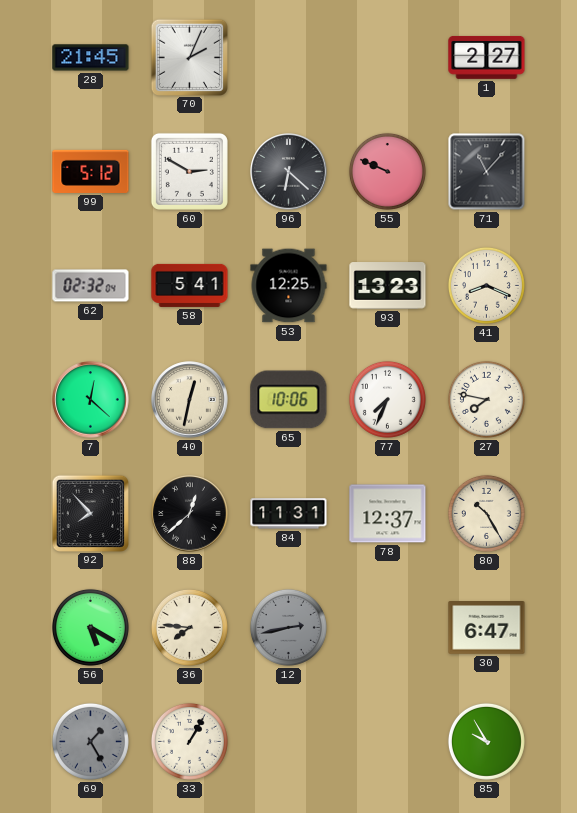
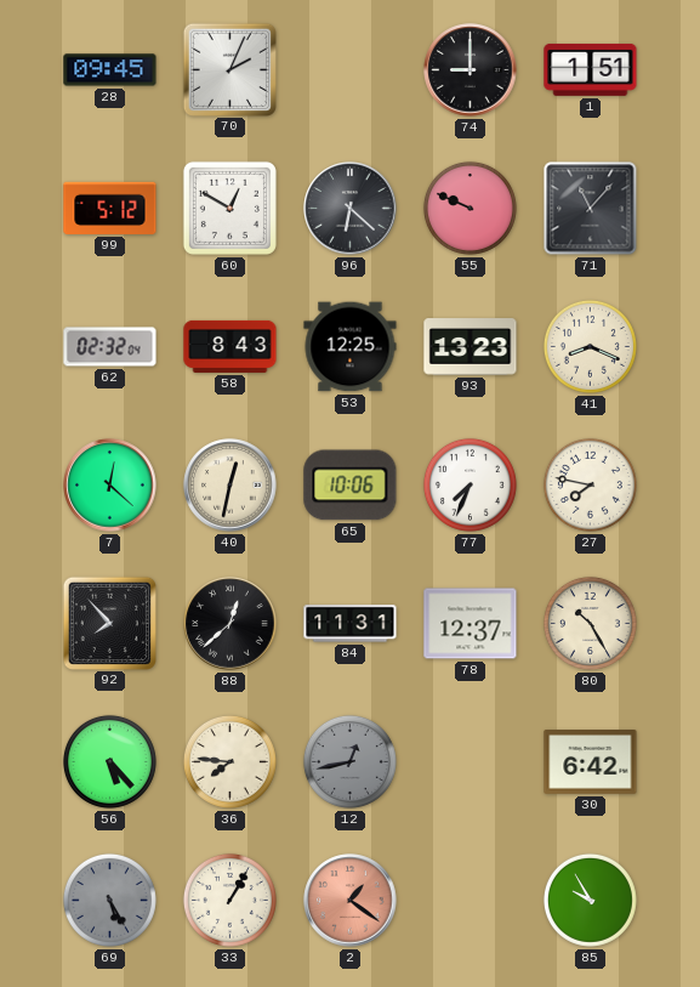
28: 21:45 -> 09:45
74: none -> 9:00
1: 2:27 -> 1:51
60: 2:50 -> 12:50
58: 5:41 -> 8:43
56: 5:20 -> 5:23
12: 2:43 -> 12:43
30: 6:47 -> 6:42
69: 1:25 -> 5:25
2: none -> 1:21
